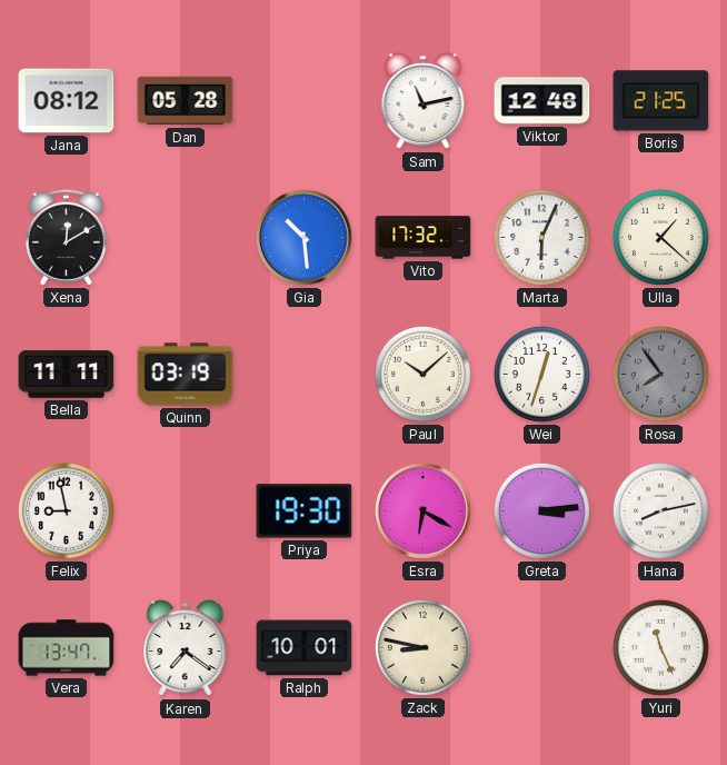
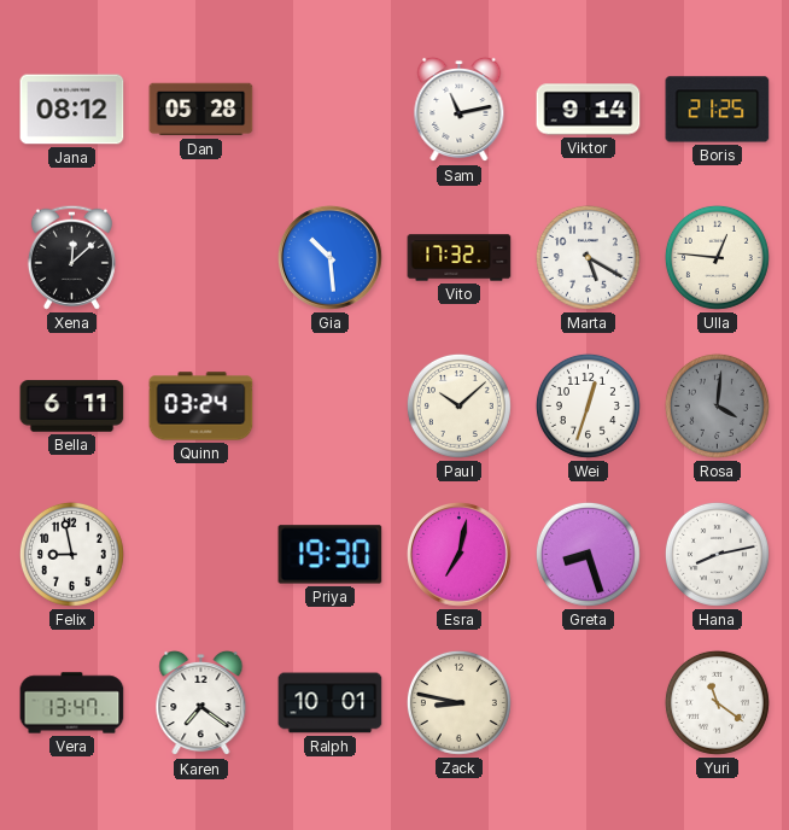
Viktor: 12:48 -> 9:14
Xena: 12:10 -> 12:08
Marta: 6:04 -> 5:20
Ulla: 1:22 -> 12:46
Bella: 11:11 -> 6:11
Quinn: 03:19 -> 03:24
Rosa: 7:54 -> 4:01
Esra: 6:20 -> 7:02
Greta: 3:14 -> 8:27
Yuri: 11:26 -> 11:21
